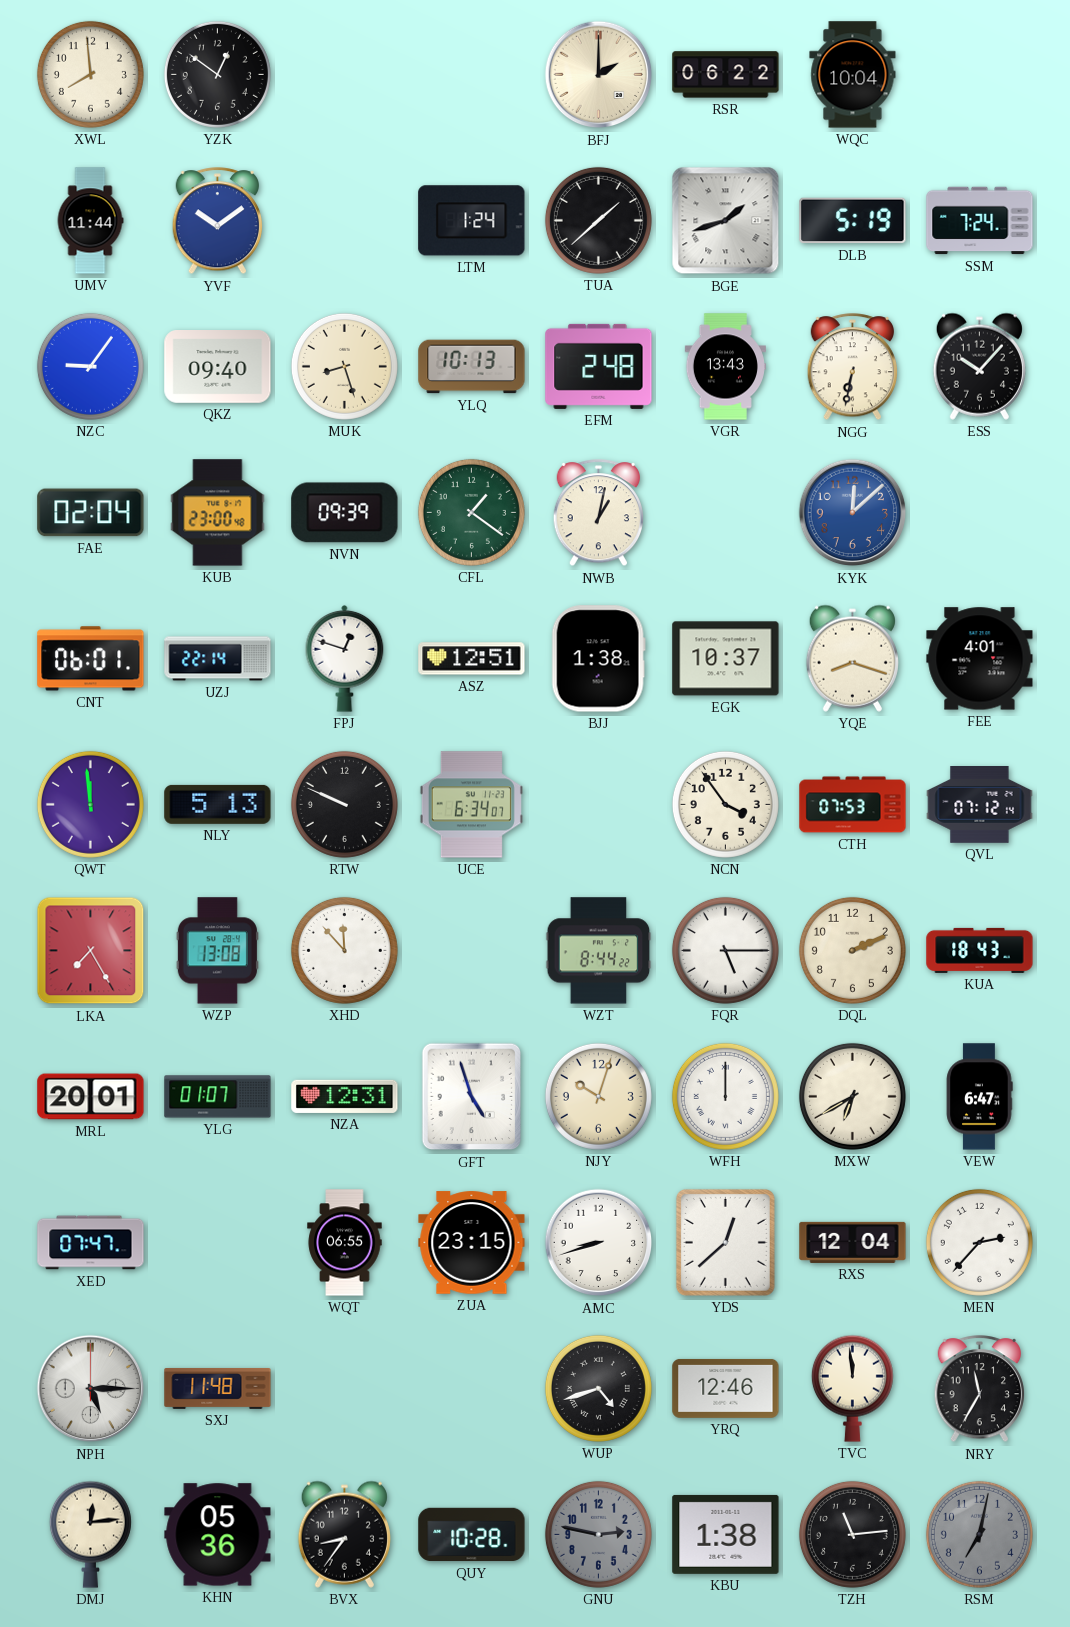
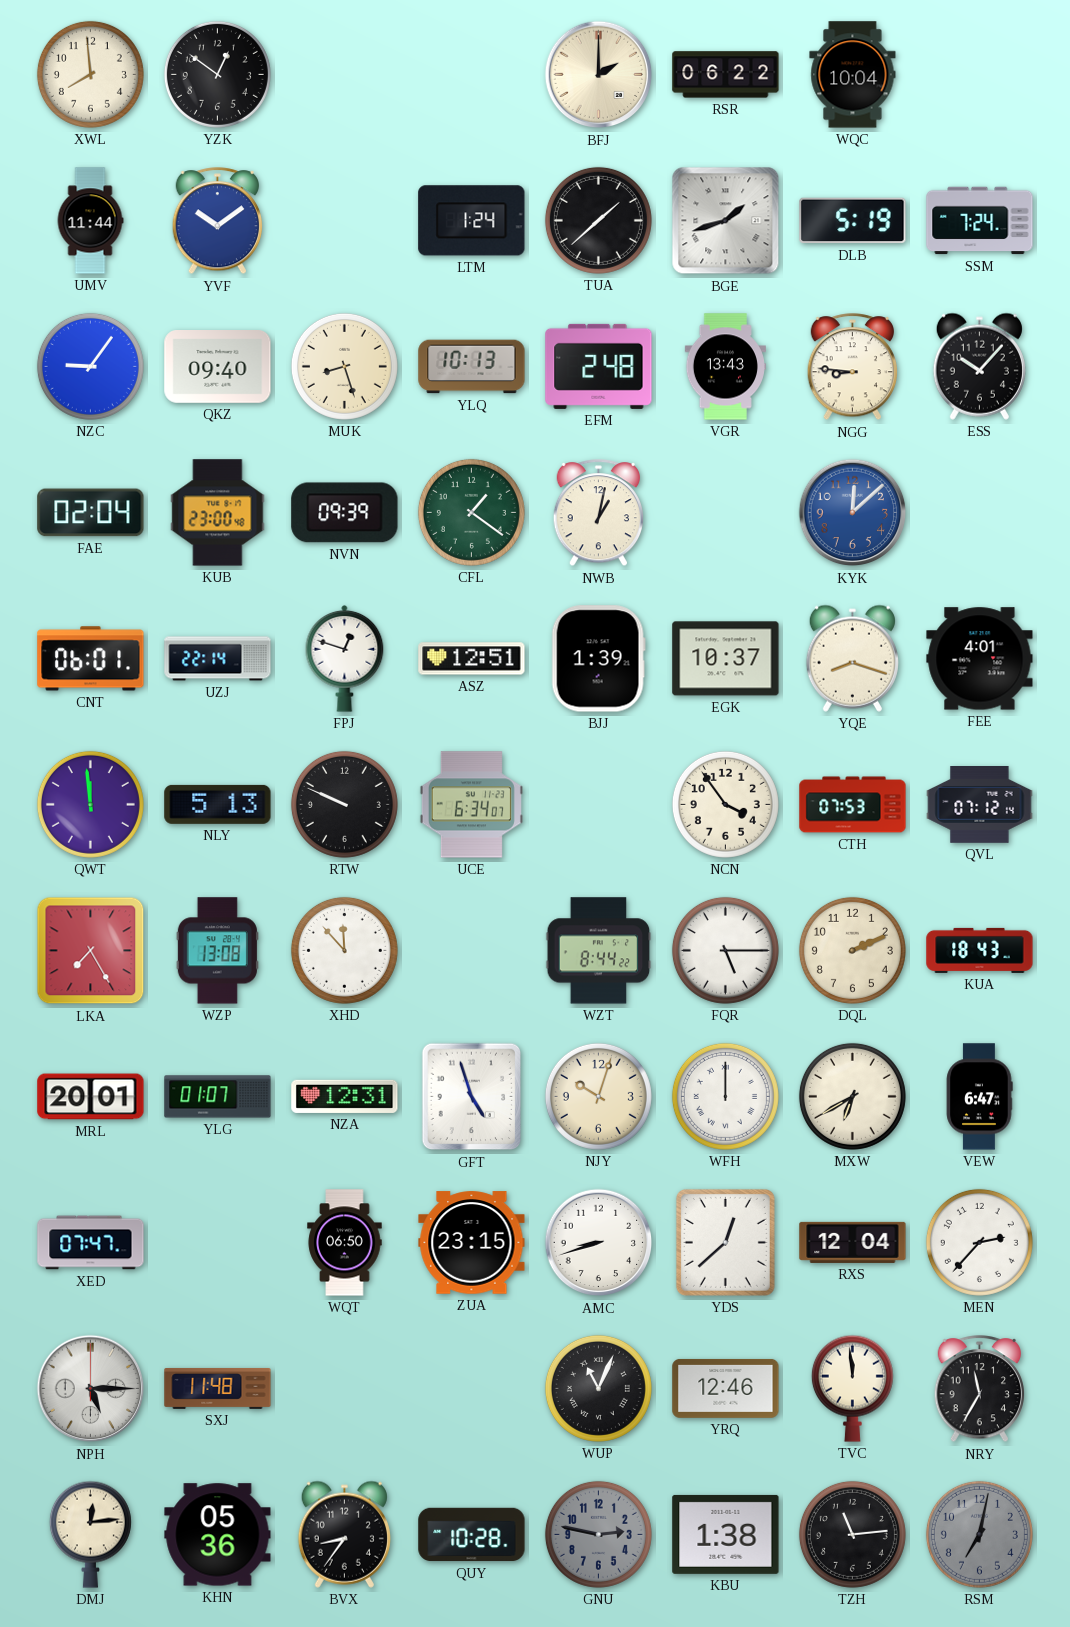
NGG: 6:32 -> 8:46
BJJ: 1:38 -> 1:39
WQT: 06:55 -> 06:50
WUP: 4:42 -> 11:04
